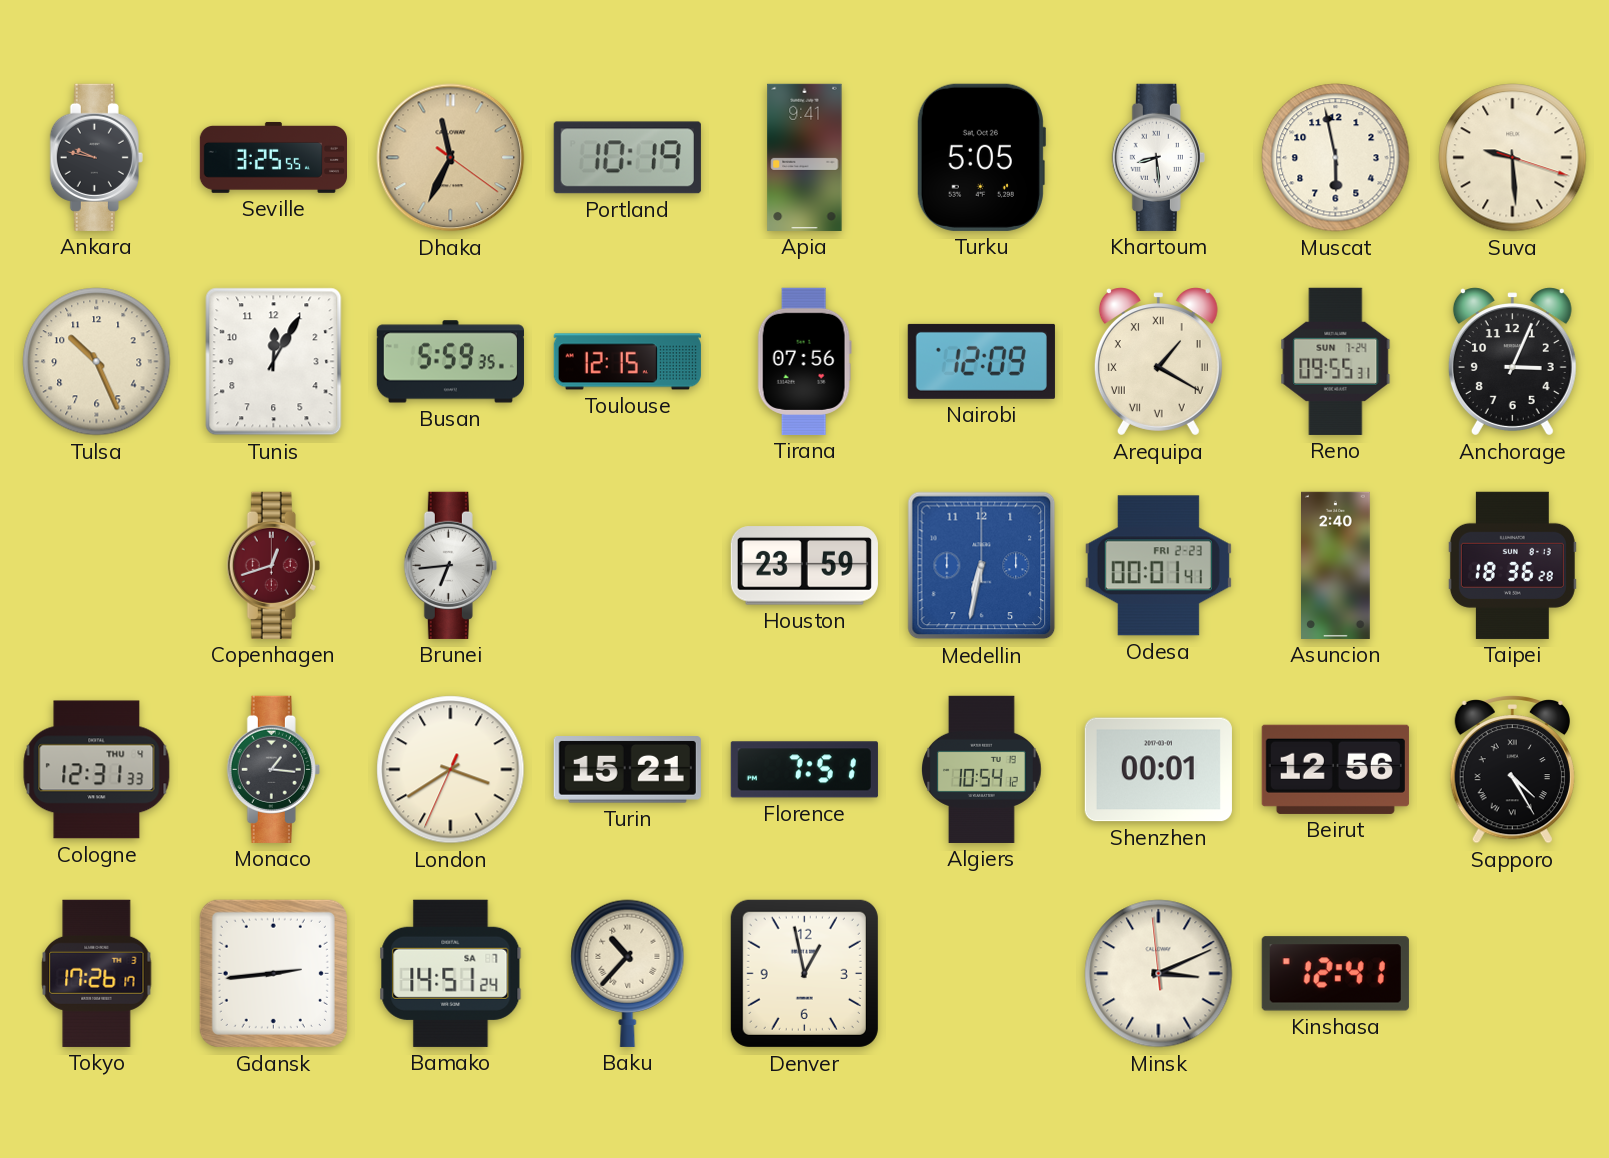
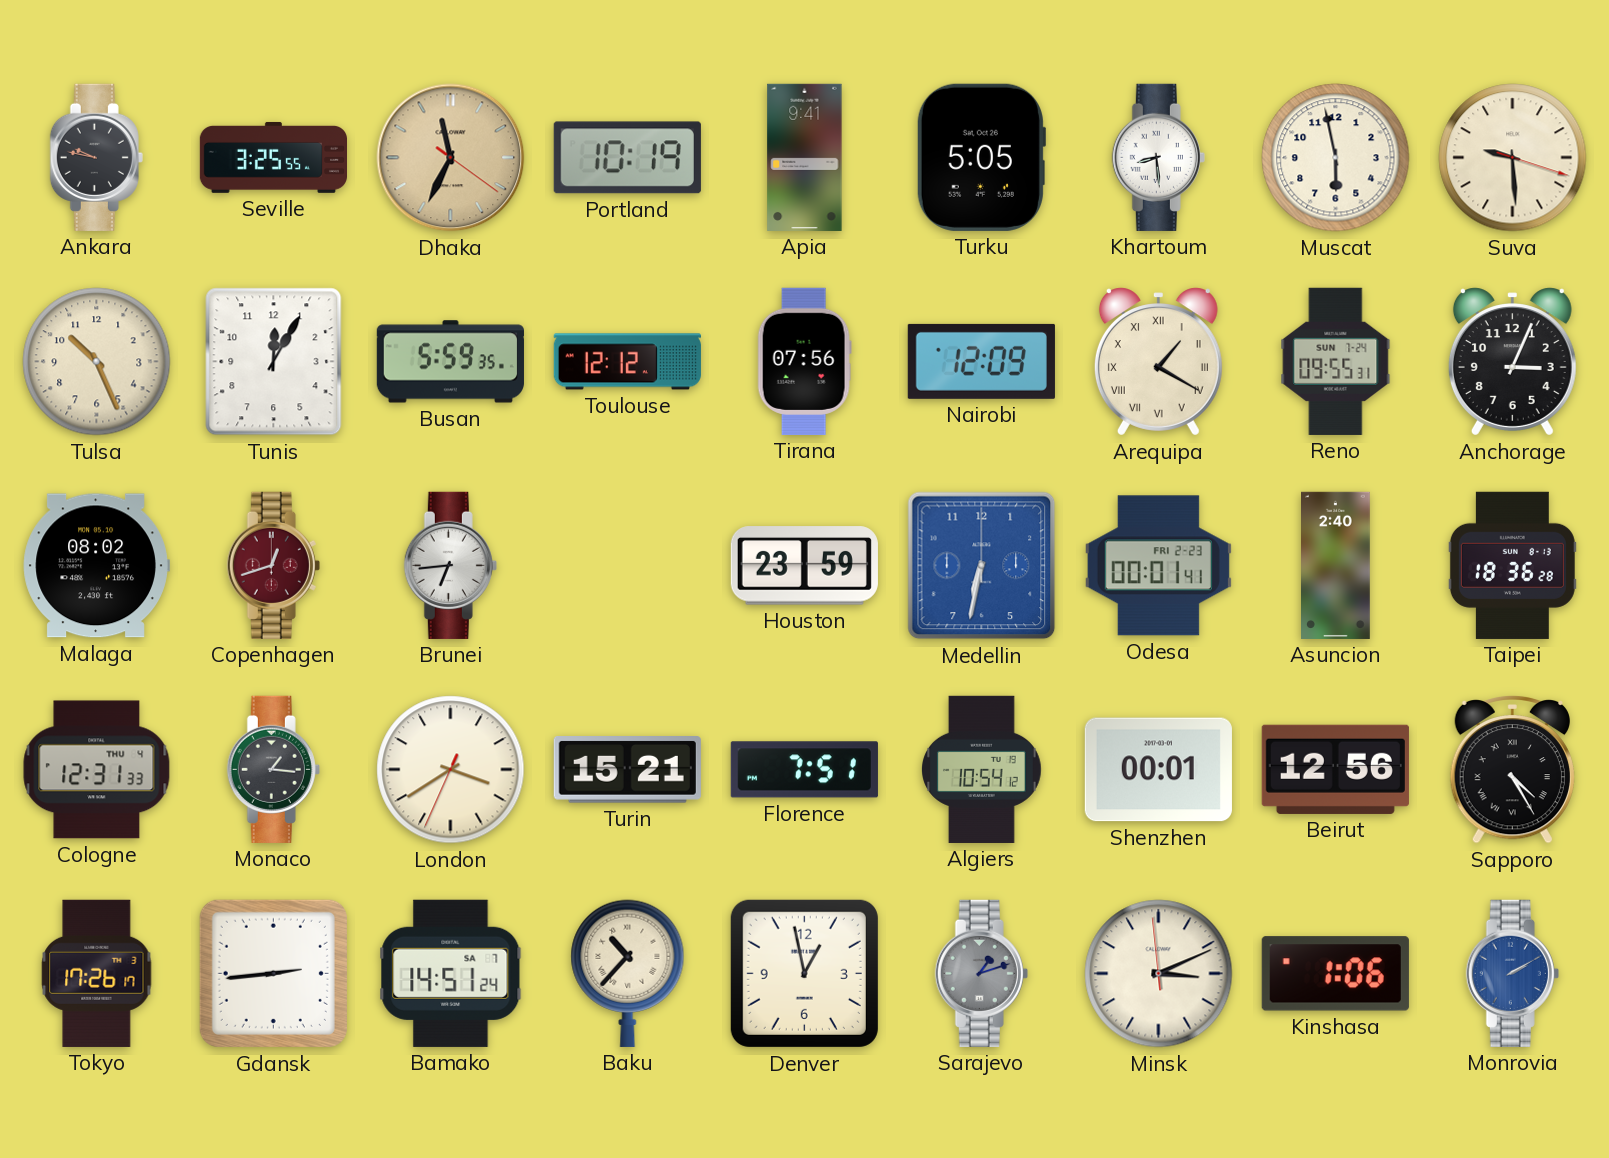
Toulouse: 12:15 -> 12:12
Malaga: none -> 08:02
Sarajevo: none -> 1:12
Kinshasa: 12:41 -> 1:06
Monrovia: none -> 2:10
